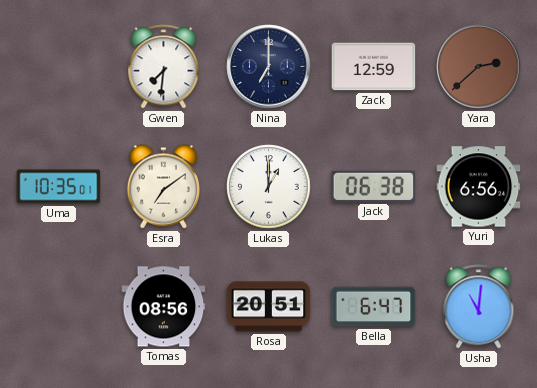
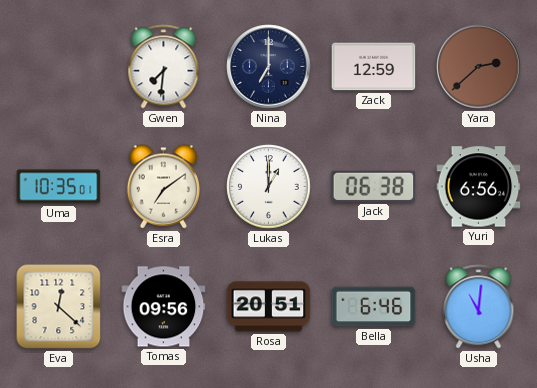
Eva: none -> 12:22
Tomas: 08:56 -> 09:56
Bella: 6:47 -> 6:46
